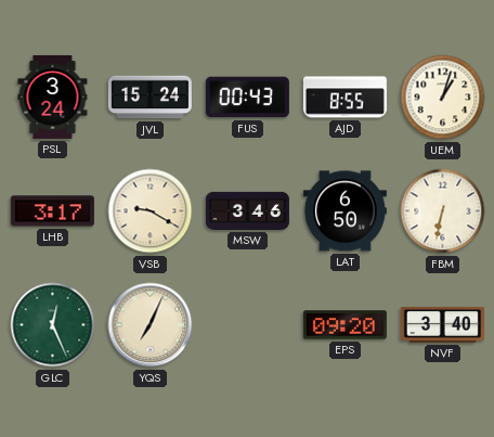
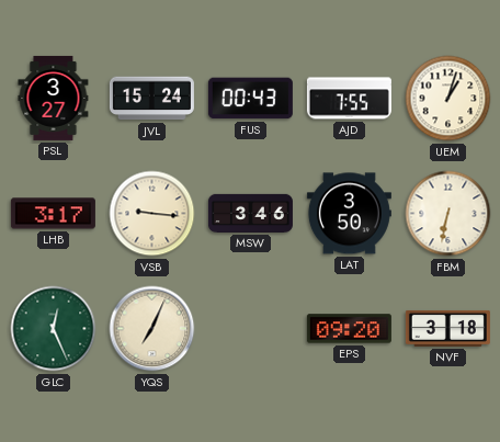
PSL: 3:24 -> 3:27
AJD: 8:55 -> 7:55
VSB: 9:20 -> 9:16
LAT: 6:50 -> 3:50
NVF: 3:40 -> 3:18
